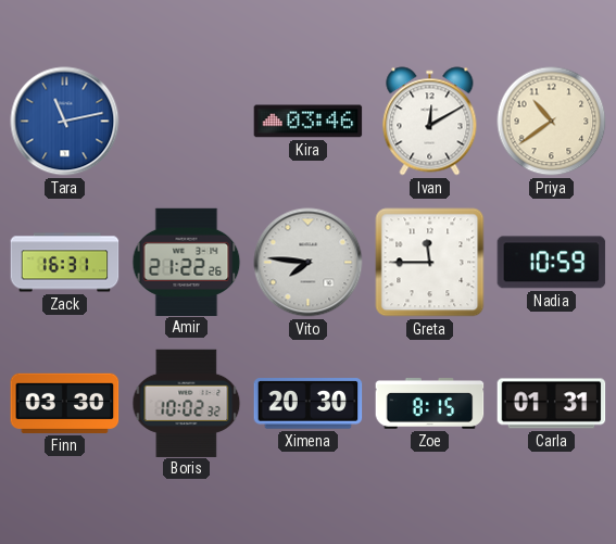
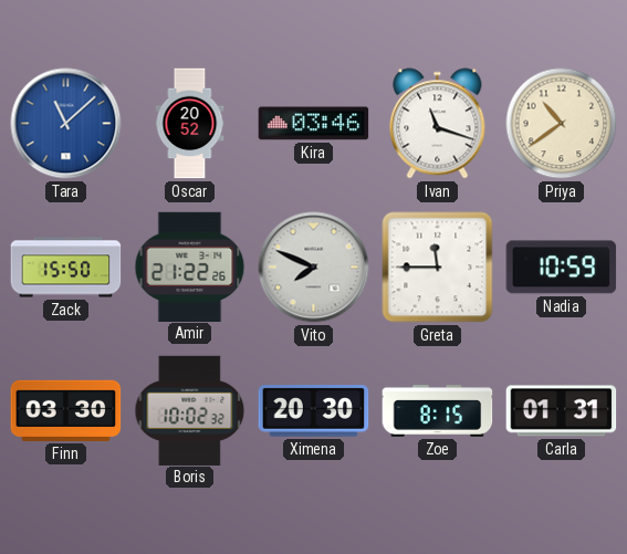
Tara: 11:13 -> 11:08
Oscar: none -> 20:52
Ivan: 12:10 -> 11:18
Zack: 16:31 -> 15:50
Vito: 7:46 -> 7:49
